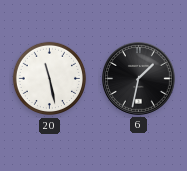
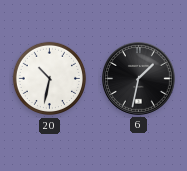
20: 11:28 -> 10:32
